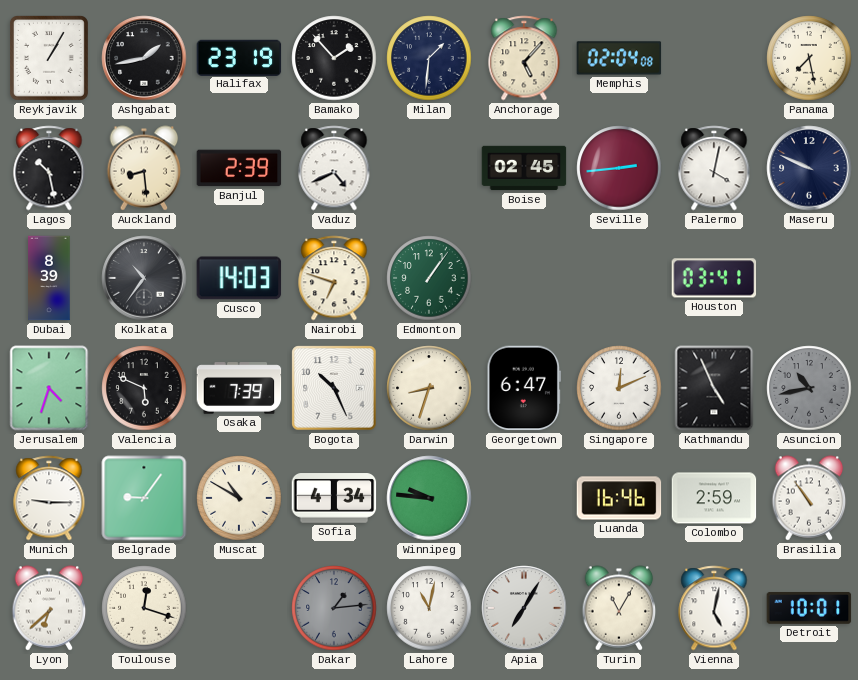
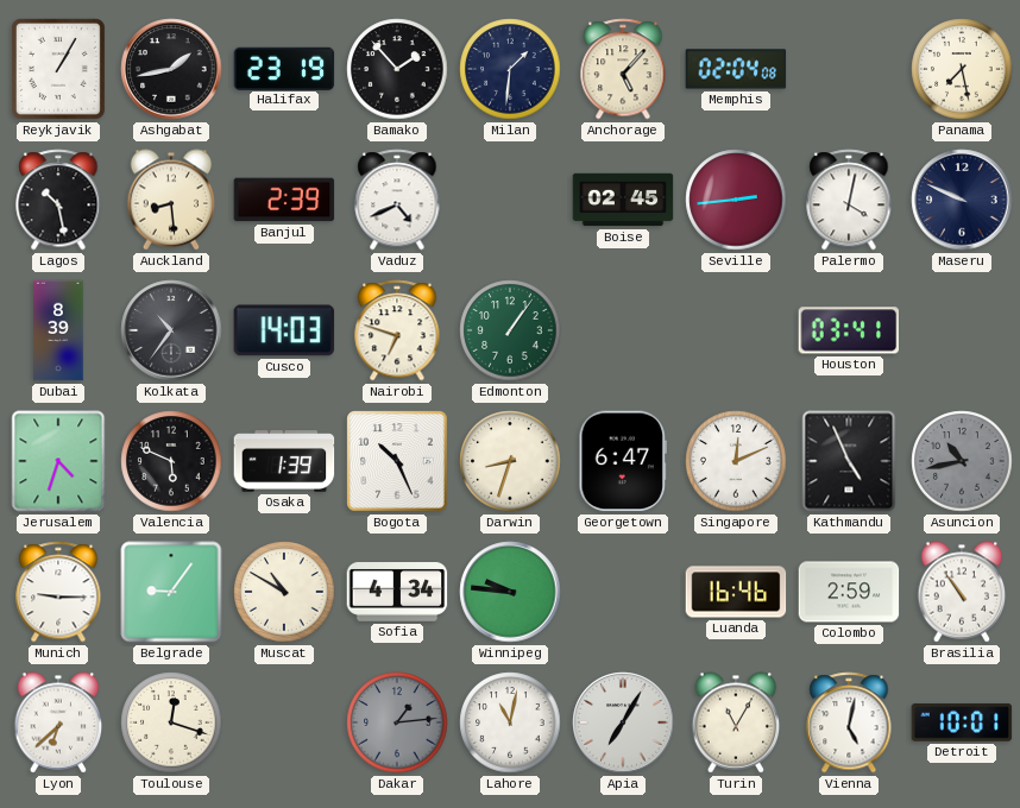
Osaka: 7:39 -> 1:39
